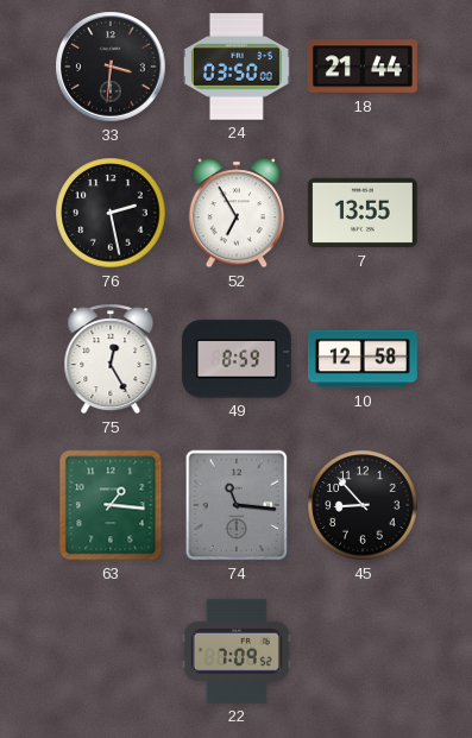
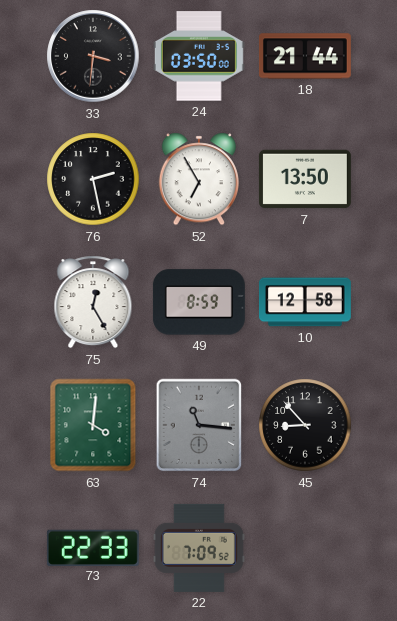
7: 13:55 -> 13:50
63: 1:16 -> 4:01
73: none -> 22:33
